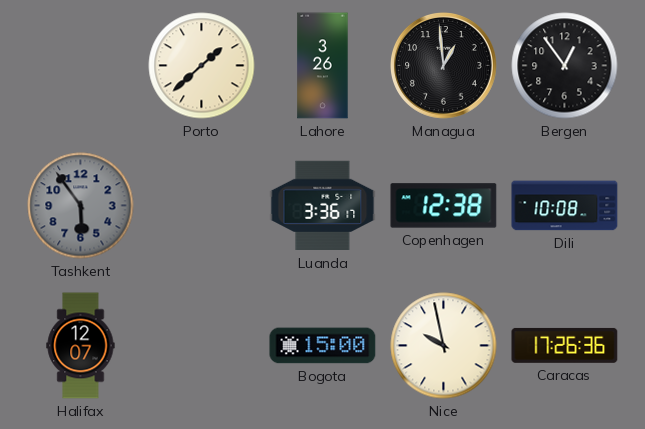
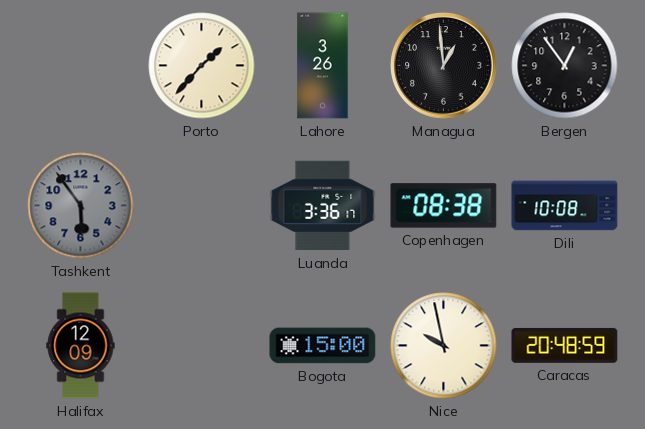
Porto: 1:38 -> 1:37
Copenhagen: 12:38 -> 08:38
Halifax: 12:07 -> 12:09
Caracas: 17:26 -> 20:48
